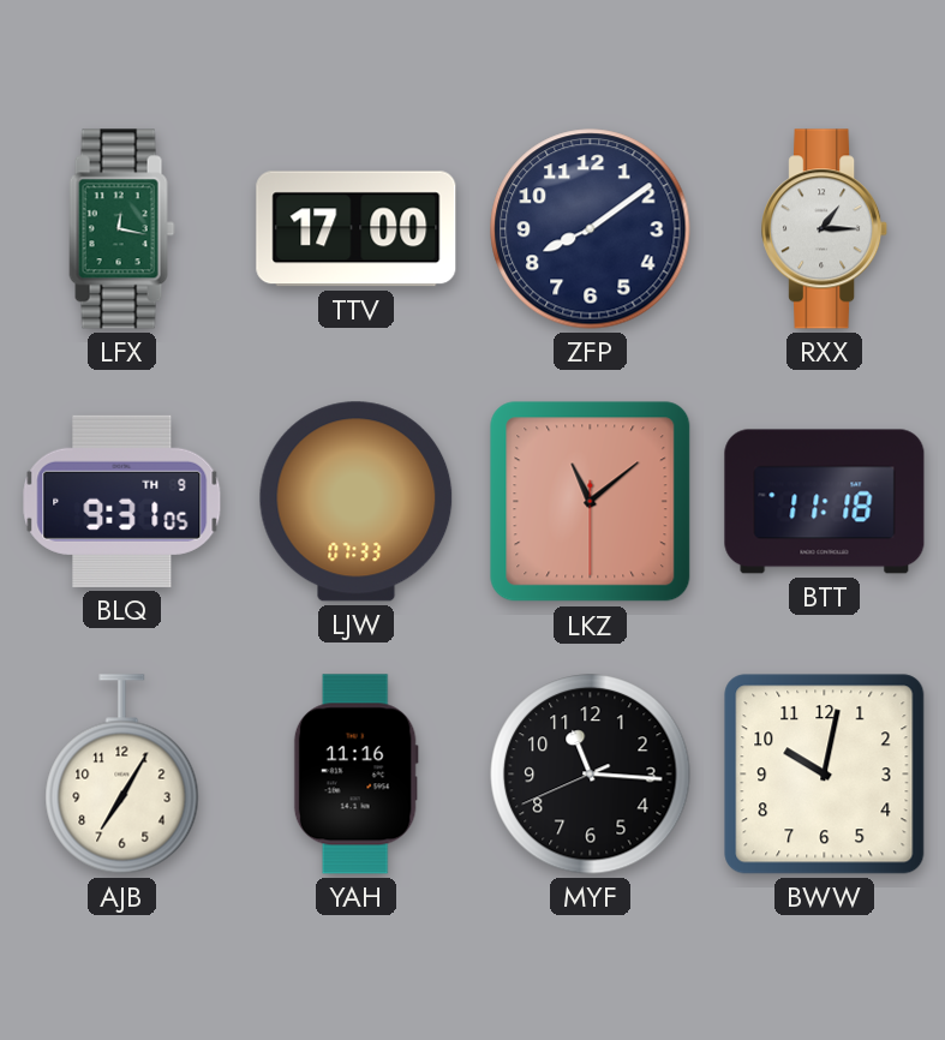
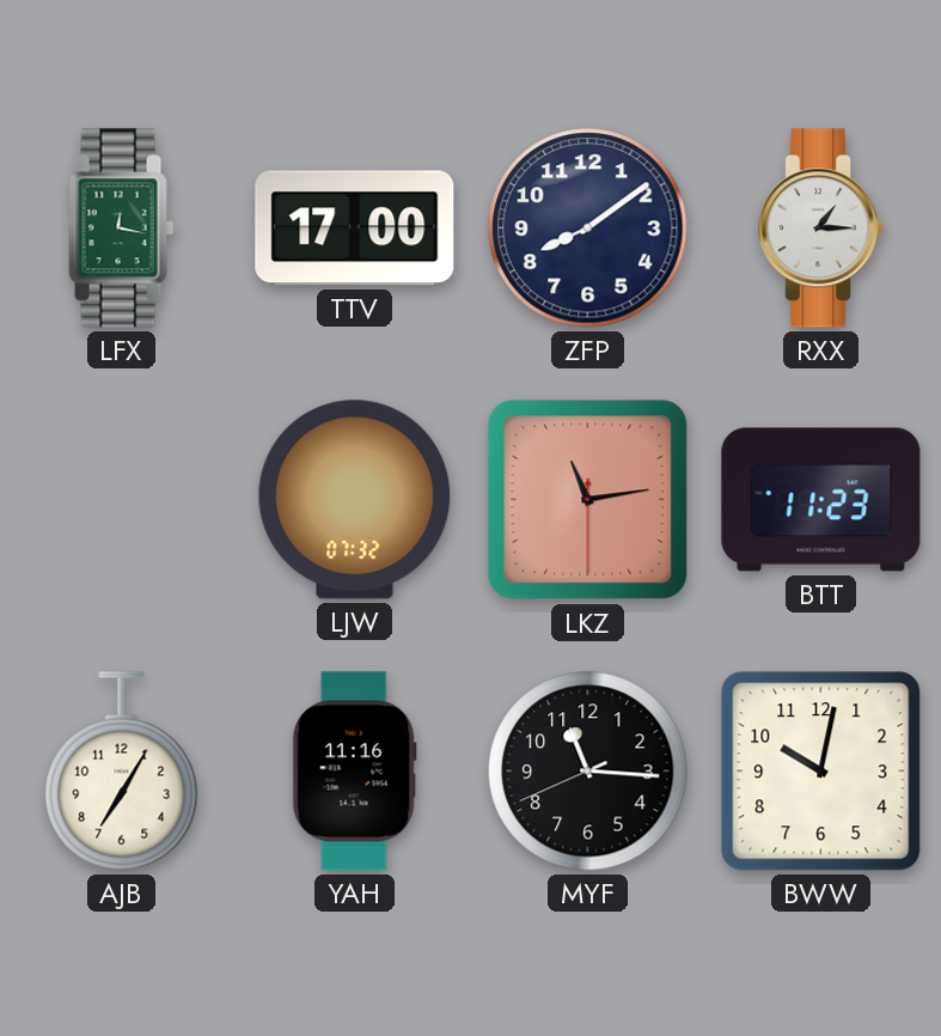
BLQ: 9:31 -> none
LJW: 07:33 -> 07:32
LKZ: 11:08 -> 11:13
BTT: 11:18 -> 11:23
